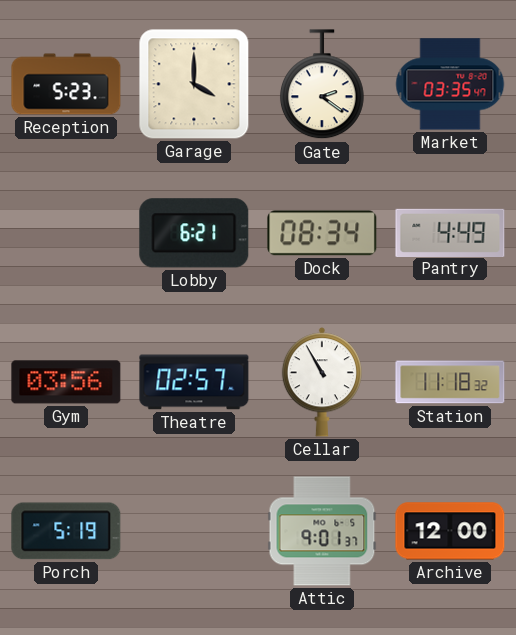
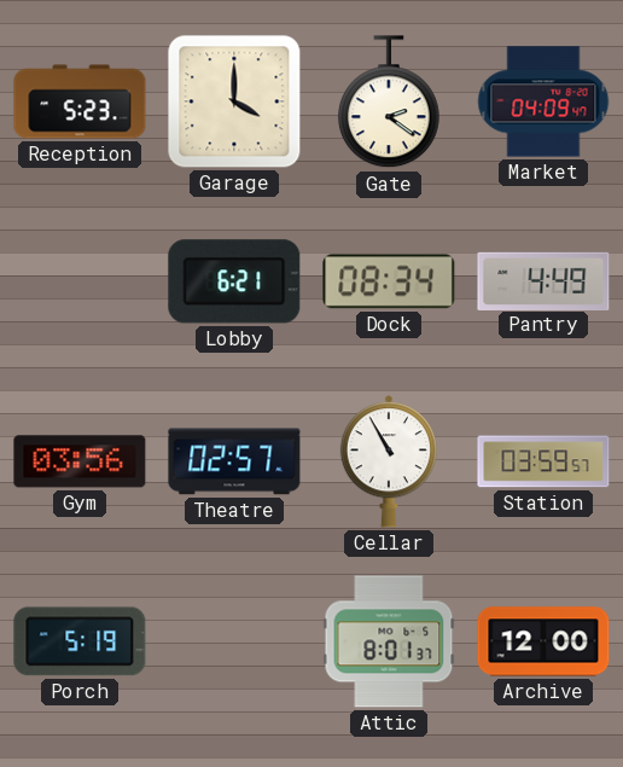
Market: 03:35 -> 04:09
Station: 11:18 -> 03:59
Attic: 9:01 -> 8:01
